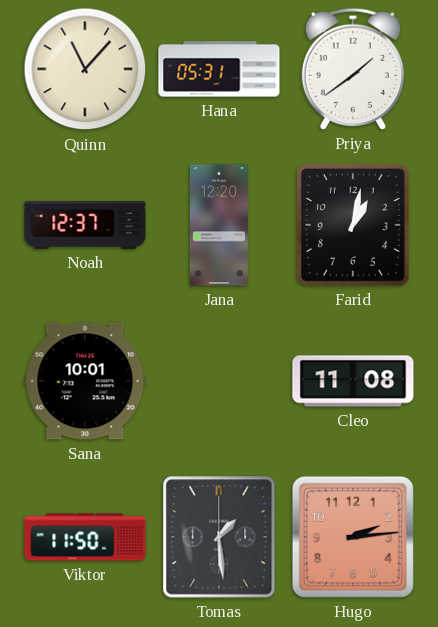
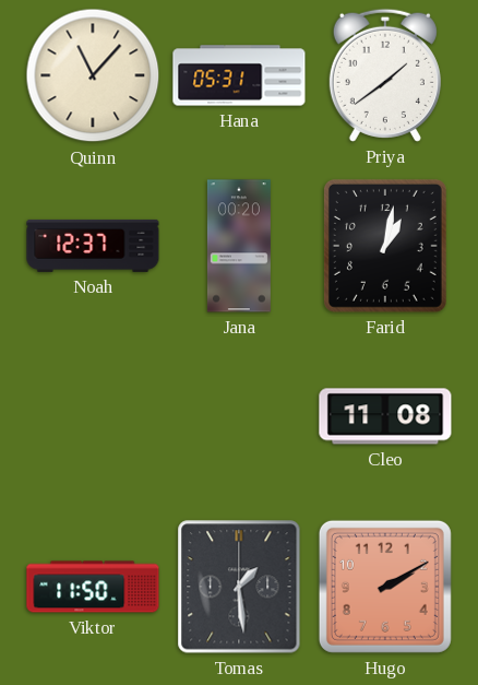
Jana: 12:20 -> 00:20
Sana: 10:01 -> none
Hugo: 2:14 -> 2:10
